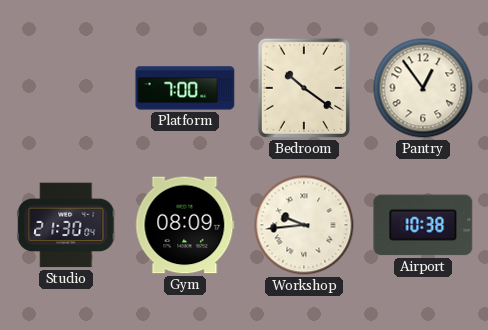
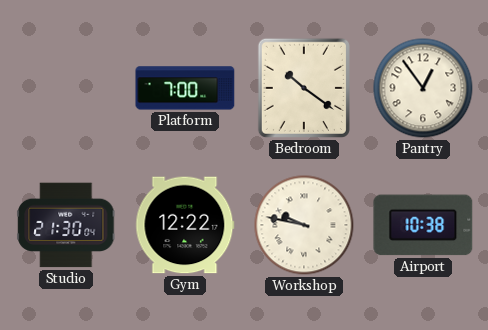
Gym: 08:09 -> 12:22
Workshop: 9:44 -> 9:47
